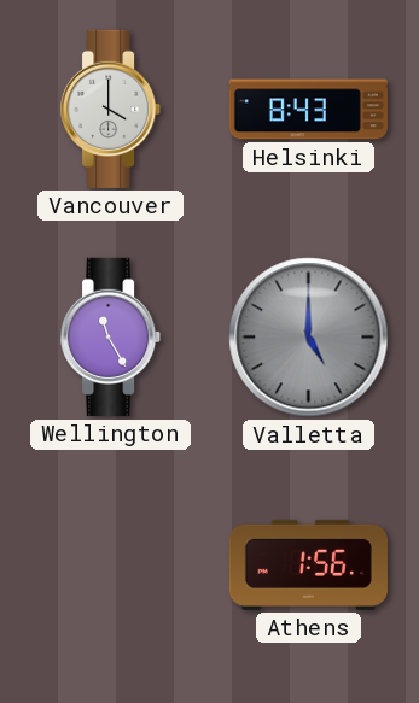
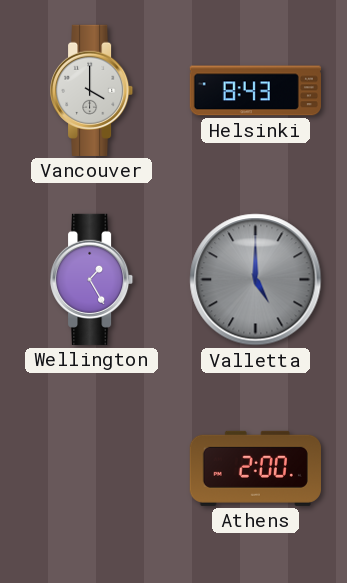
Wellington: 11:25 -> 1:25
Athens: 1:56 -> 2:00
